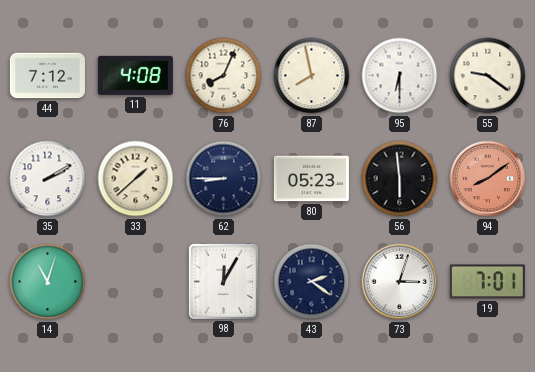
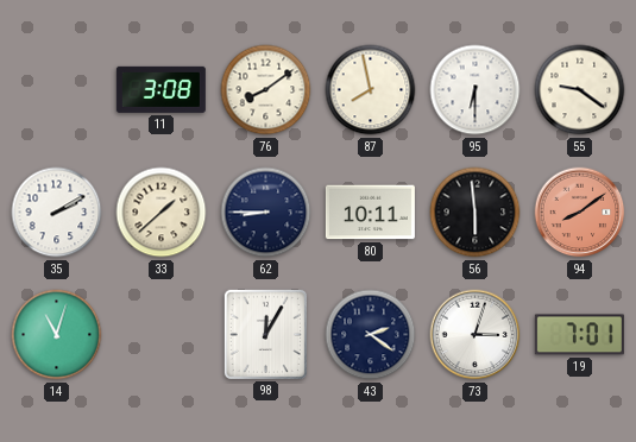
44: 7:12 -> none
11: 4:08 -> 3:08
76: 8:04 -> 8:09
80: 05:23 -> 10:11
